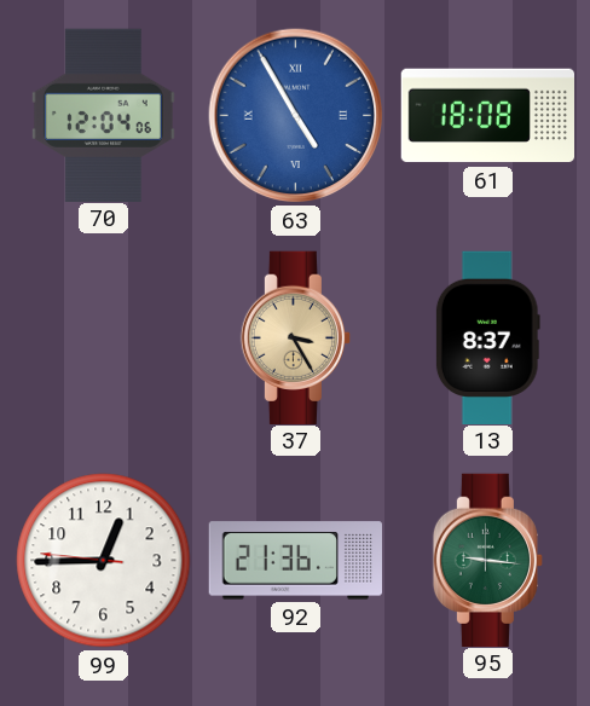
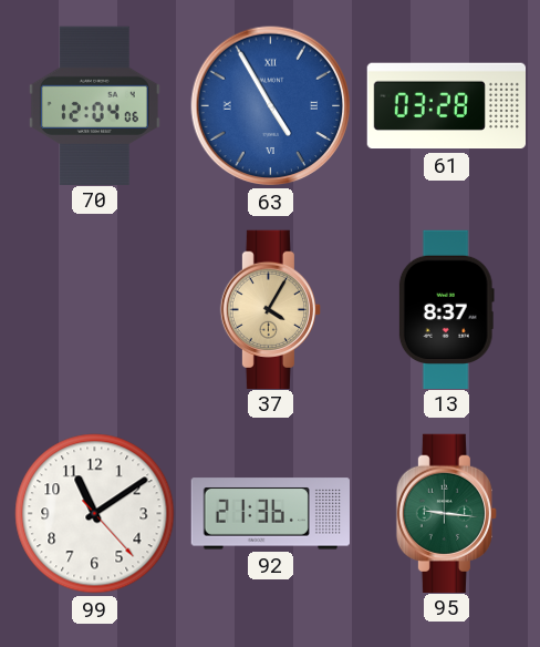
61: 18:08 -> 03:28
37: 3:25 -> 4:05
99: 12:44 -> 11:09
